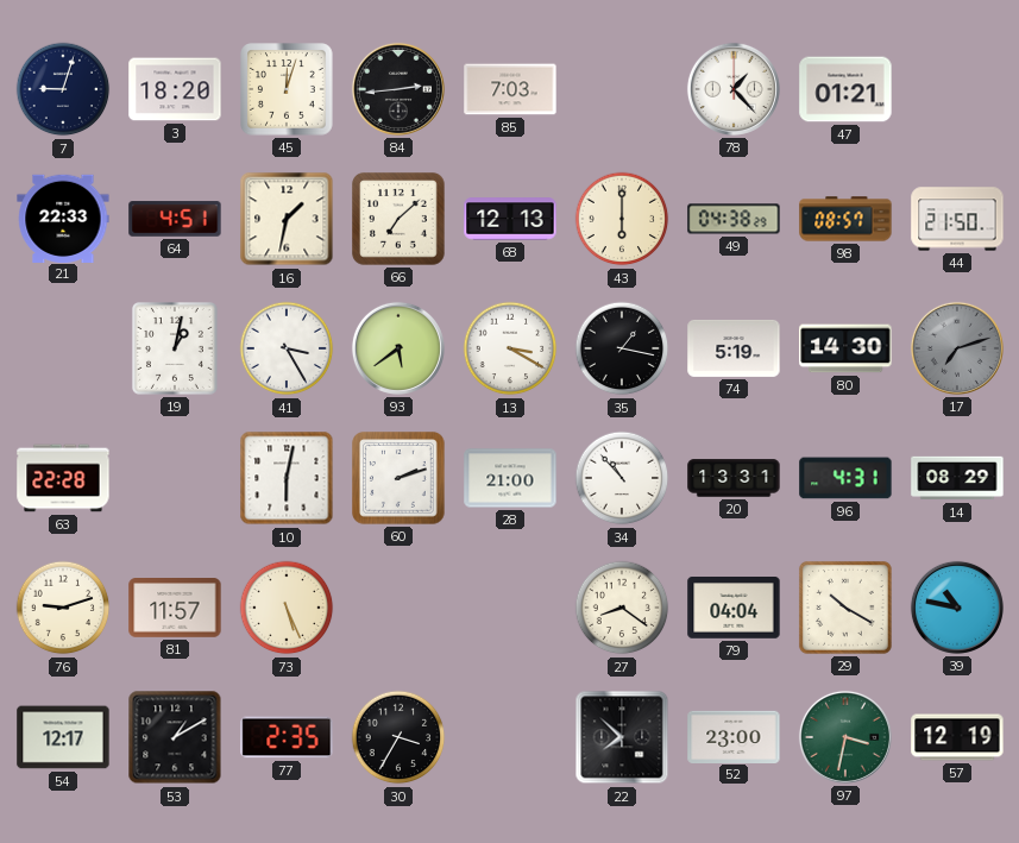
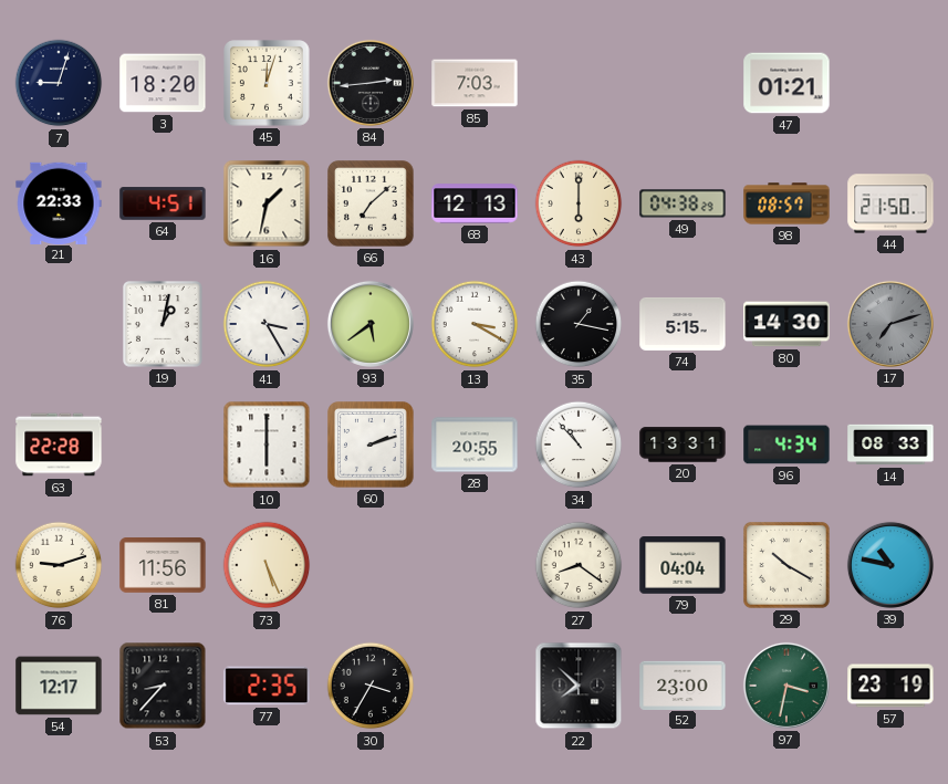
78: 1:23 -> none
74: 5:19 -> 5:15
10: 6:02 -> 6:00
28: 21:00 -> 20:55
96: 4:31 -> 4:34
14: 08:29 -> 08:33
81: 11:57 -> 11:56
53: 1:10 -> 8:37
57: 12:19 -> 23:19
